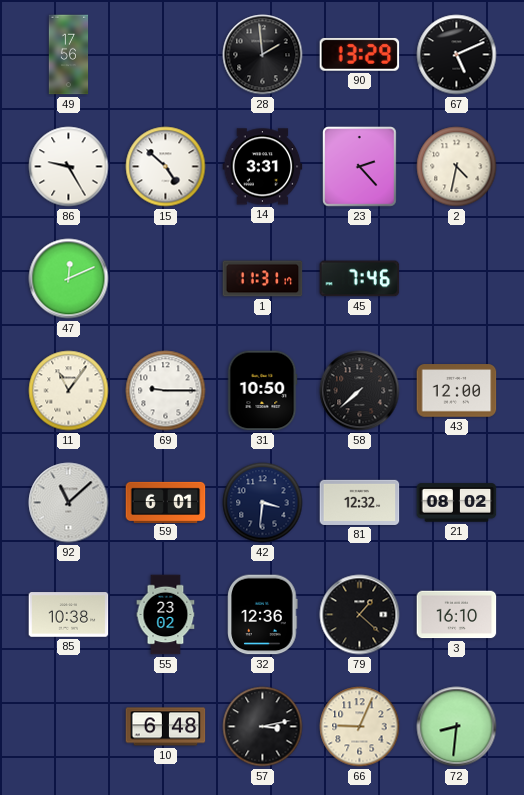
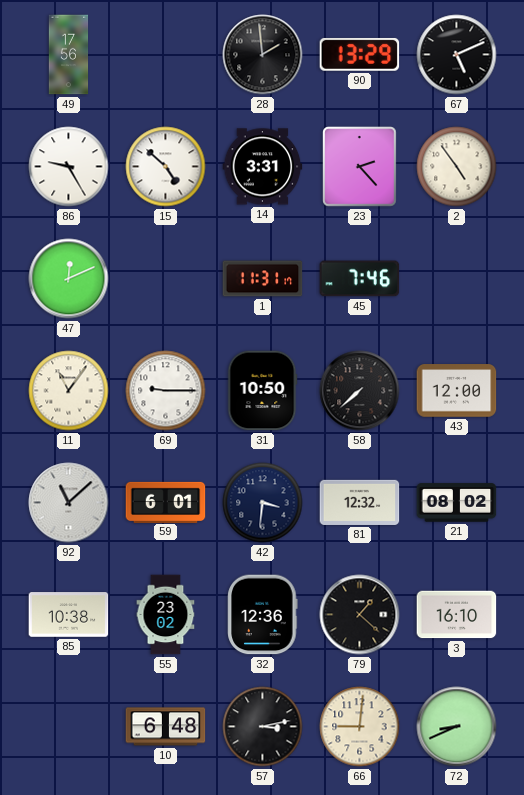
2: 4:32 -> 4:54
66: 9:04 -> 9:01
72: 8:31 -> 8:41
